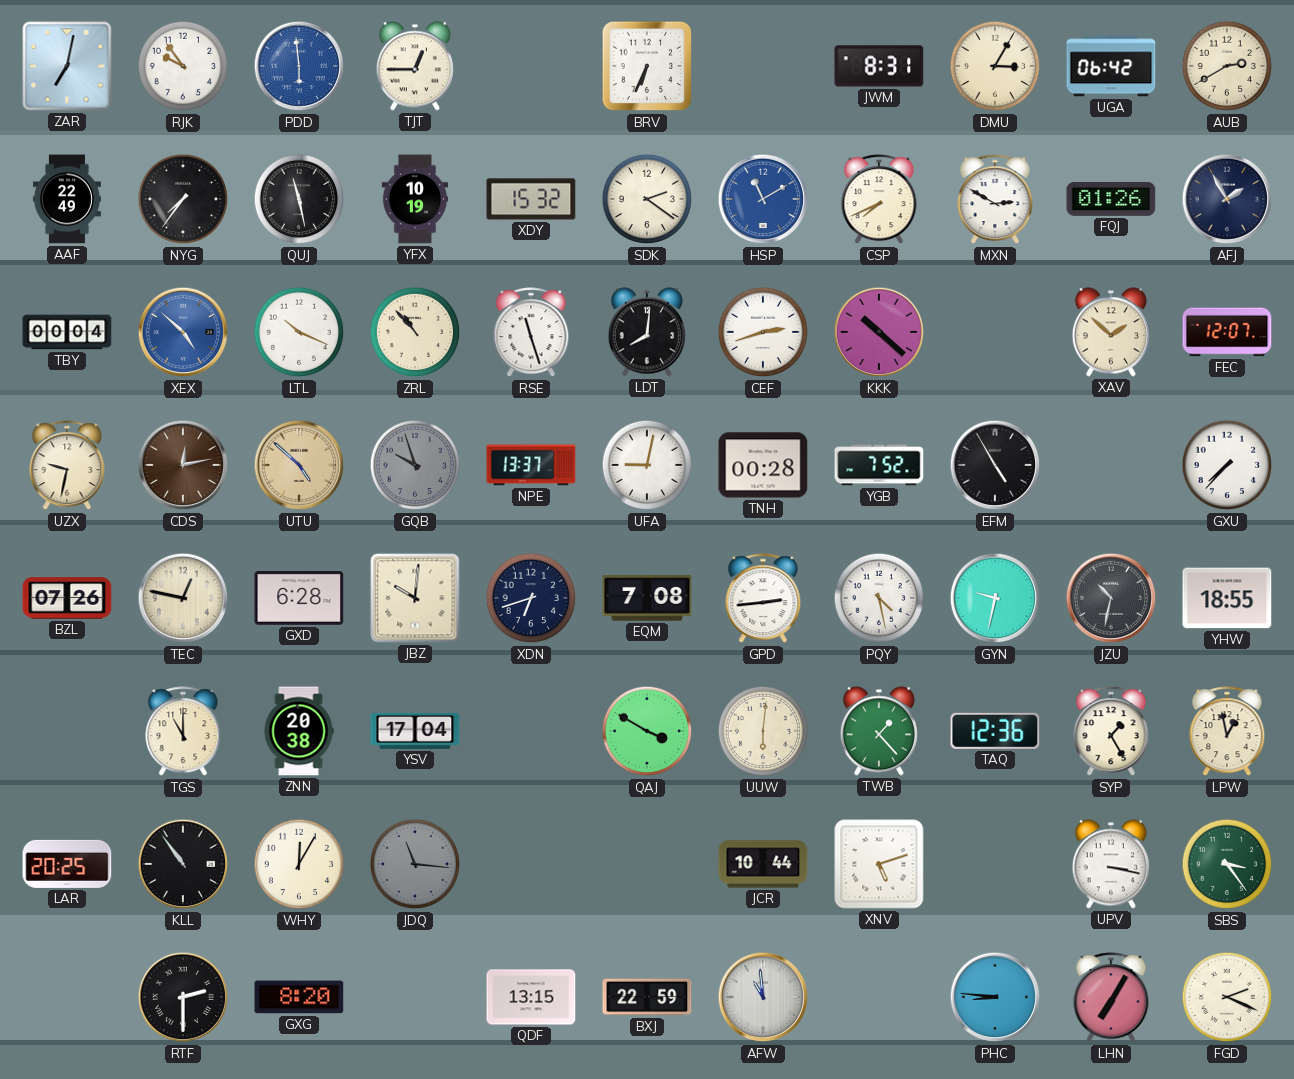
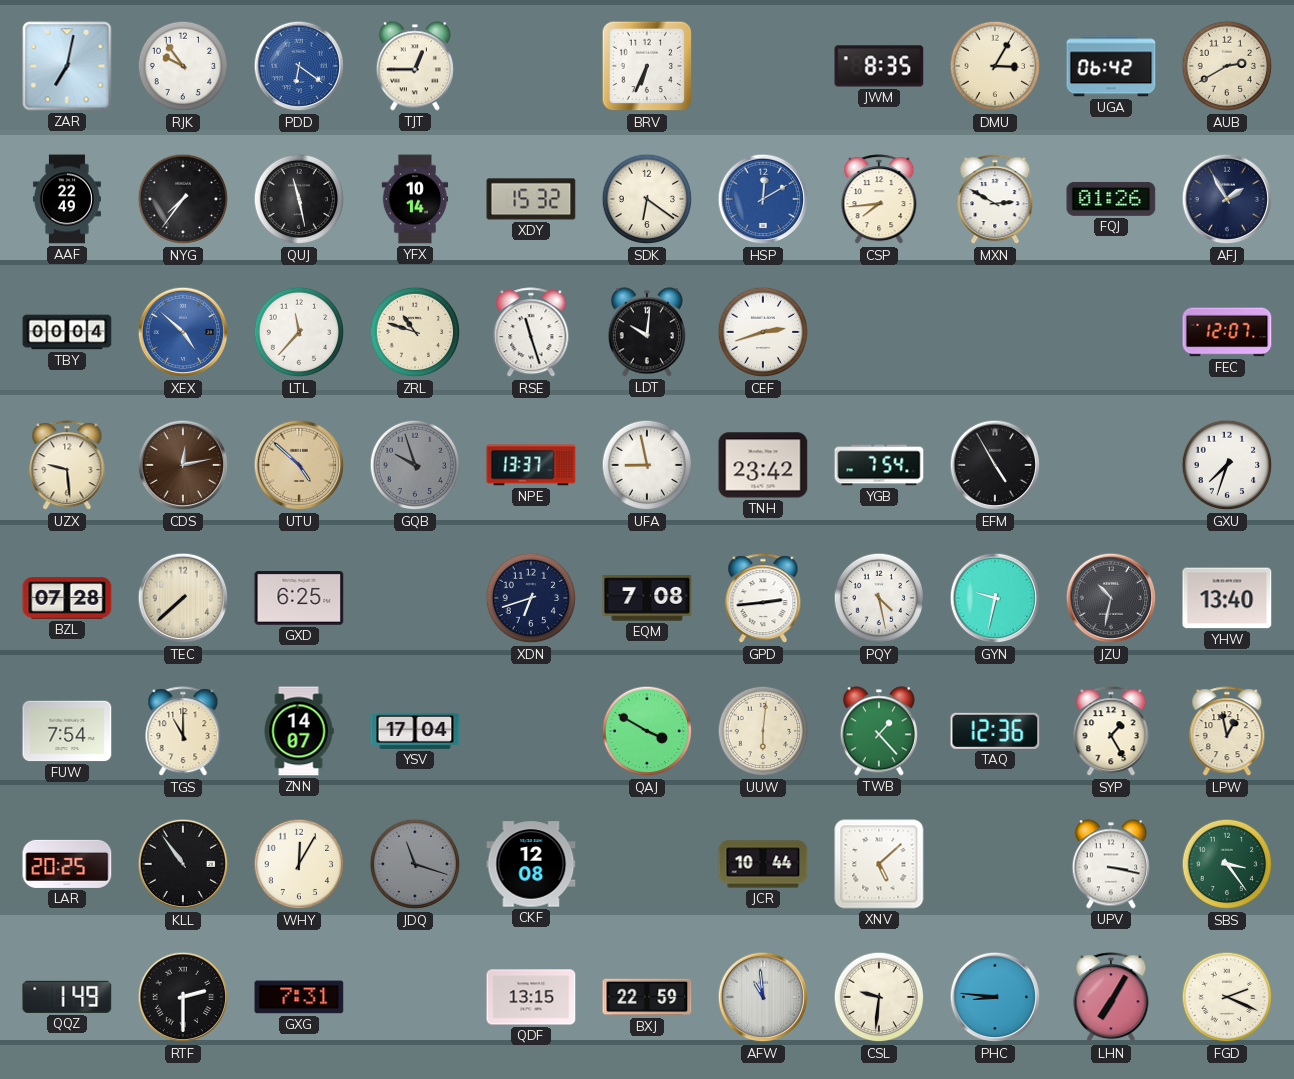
PDD: 5:59 -> 6:21
JWM: 8:31 -> 8:35
YFX: 10:19 -> 10:14
SDK: 2:21 -> 6:21
HSP: 11:10 -> 12:10
CSP: 7:41 -> 7:44
LTL: 10:19 -> 11:37
ZRL: 10:53 -> 10:48
LDT: 8:01 -> 10:01
KKK: 10:22 -> none
XAV: 1:52 -> none
UZX: 9:32 -> 9:29
UFA: 9:02 -> 8:58
TNH: 00:28 -> 23:42
YGB: 7:52 -> 7:54
GXU: 7:37 -> 7:33
BZL: 07:26 -> 07:28
TEC: 12:47 -> 7:38
GXD: 6:28 -> 6:25
JBZ: 10:01 -> none
YHW: 18:55 -> 13:40
FUW: none -> 7:54
ZNN: 20:38 -> 14:07
JDQ: 11:16 -> 11:18
CKF: none -> 12:08
XNV: 5:12 -> 5:08
QQZ: none -> 1:49
GXG: 8:20 -> 7:31
CSL: none -> 9:31
